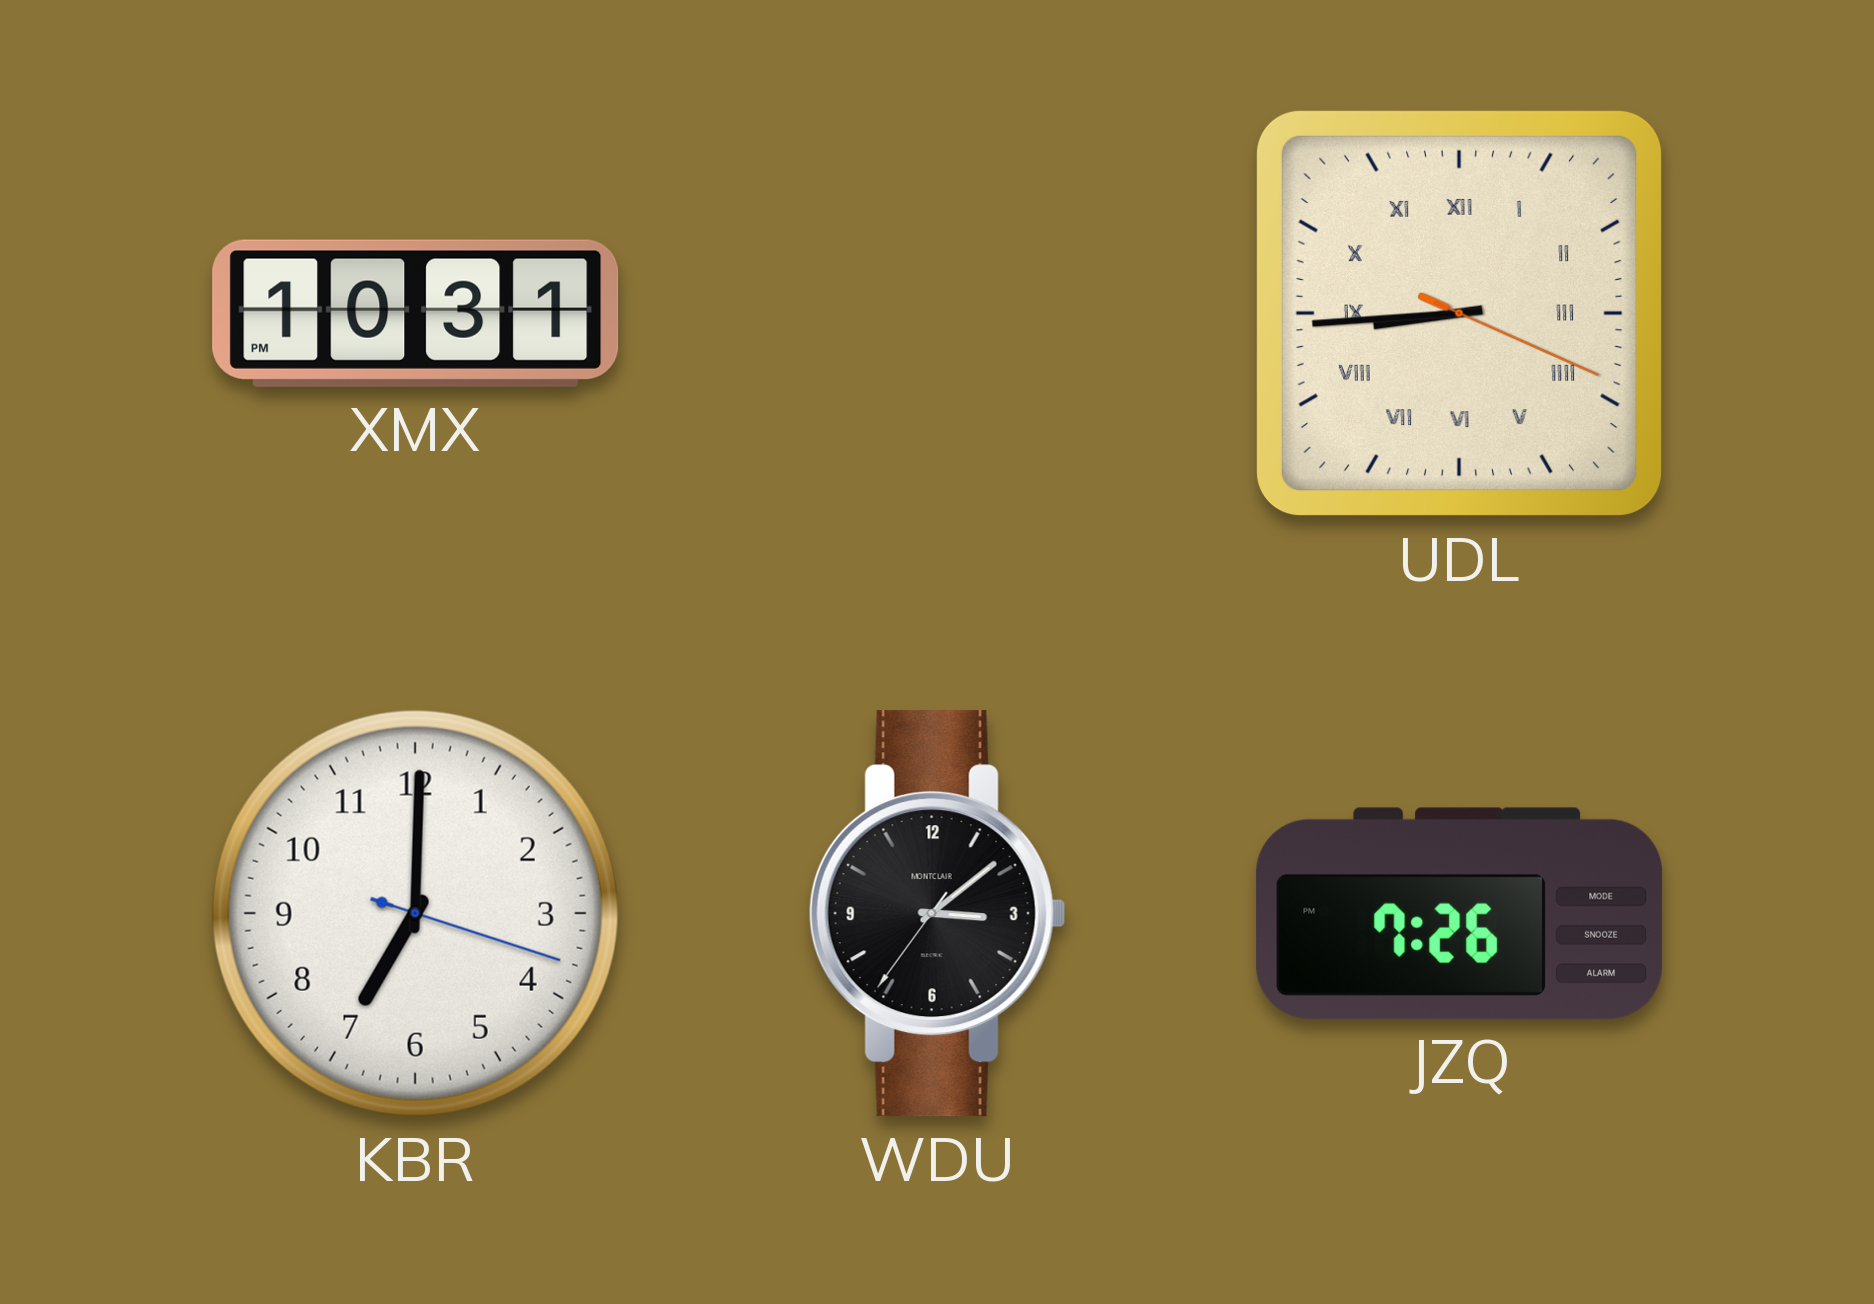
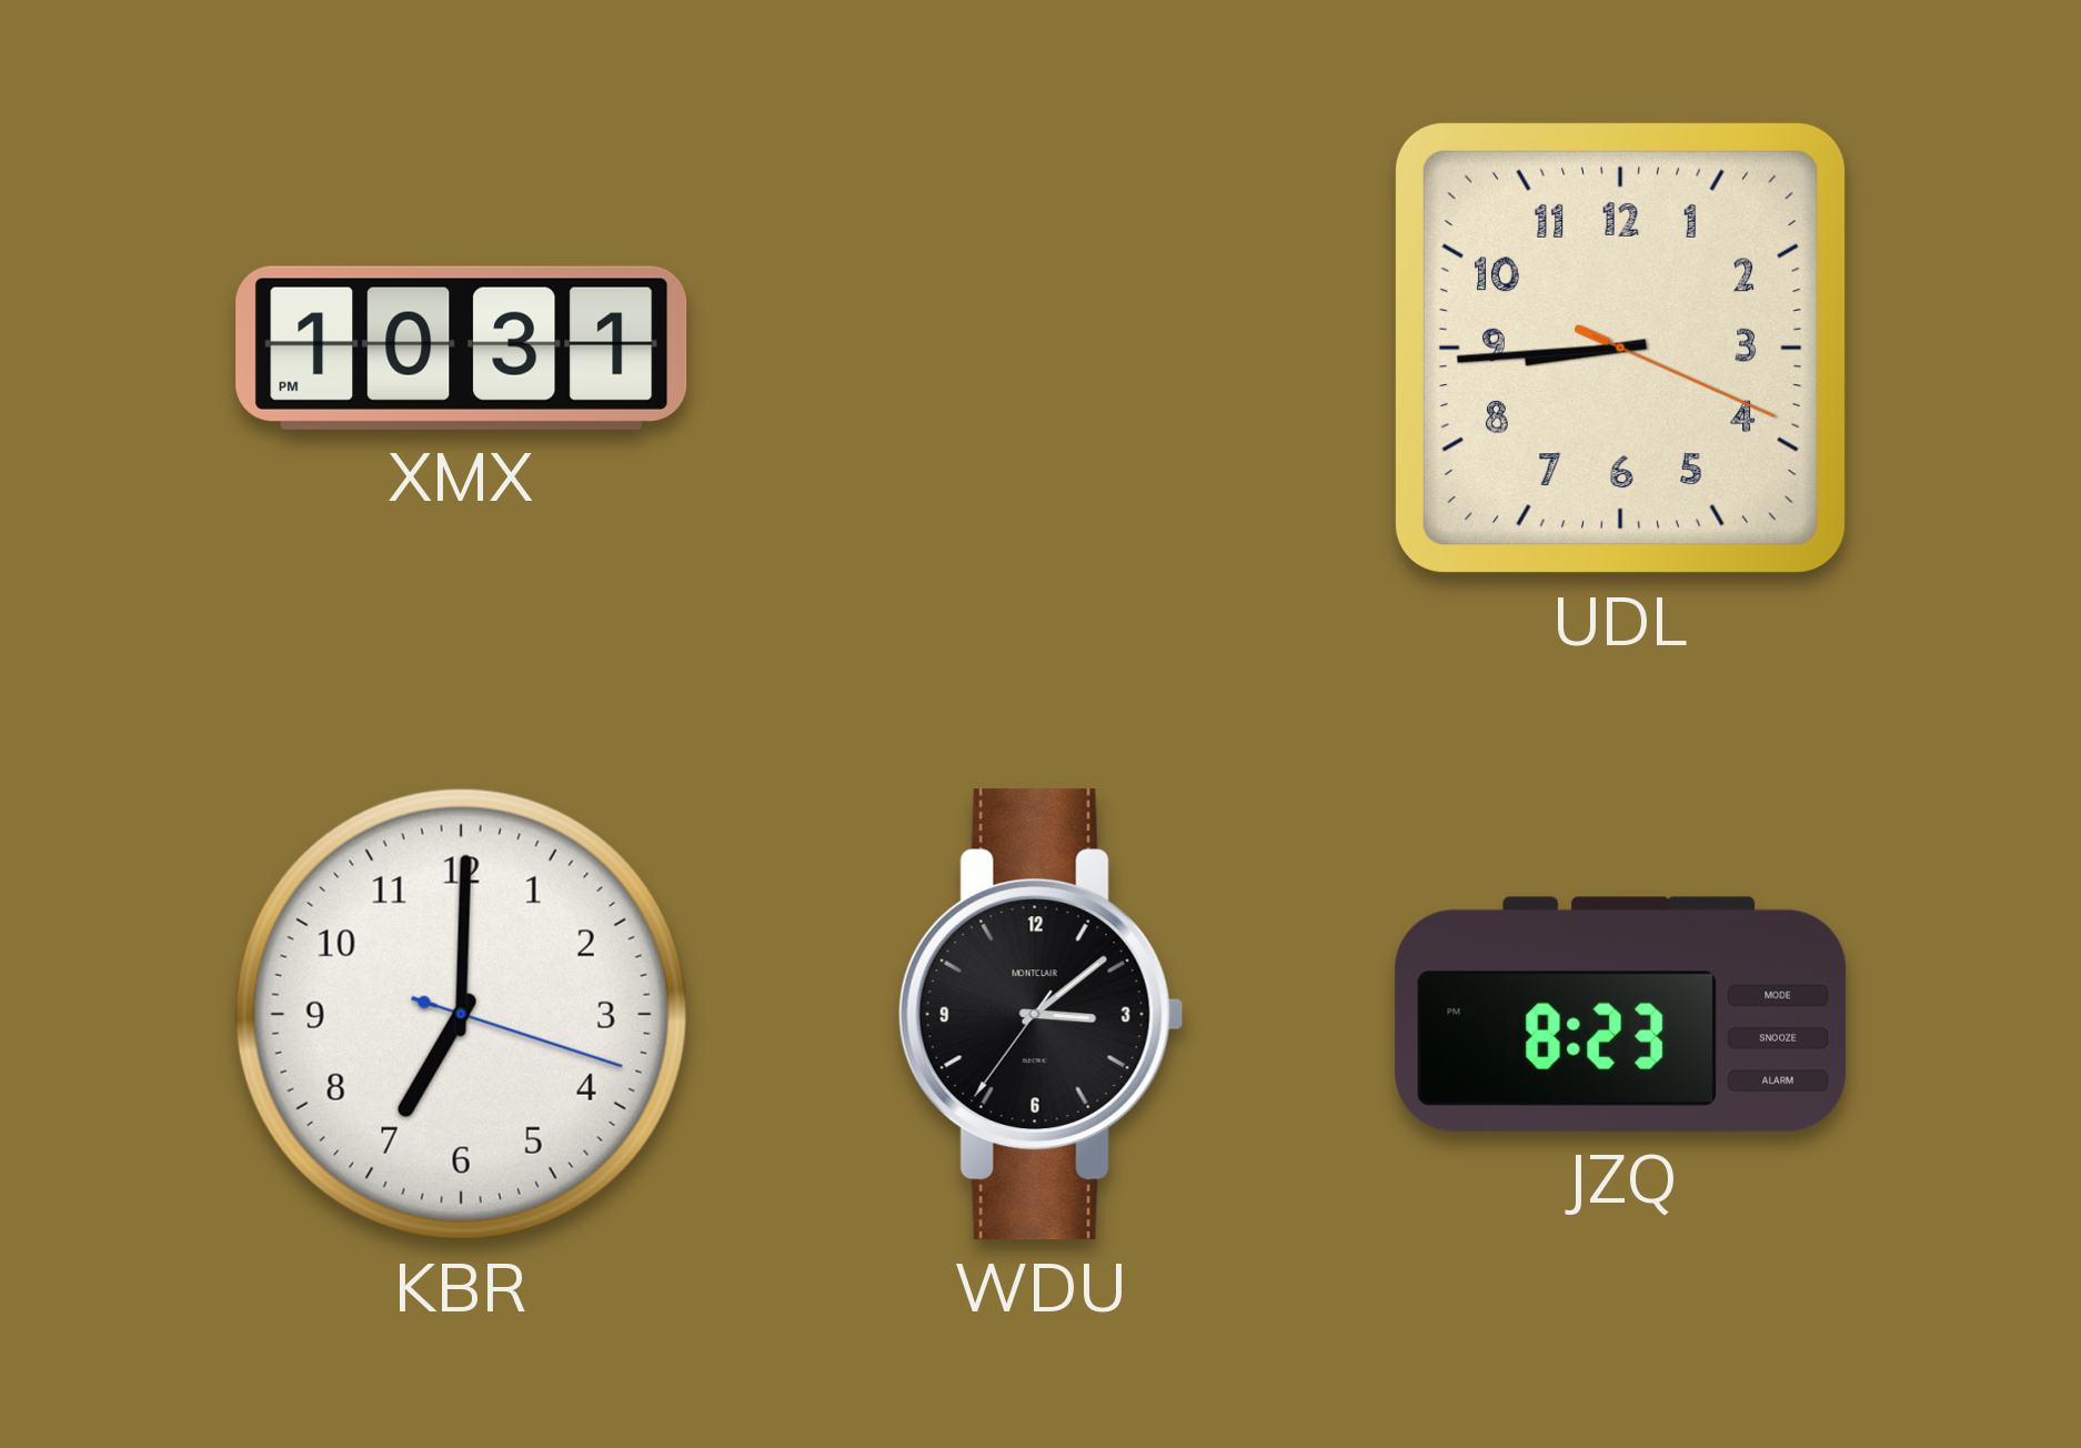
UDL numerals: Roman -> Arabic
JZQ: 7:26 -> 8:23
